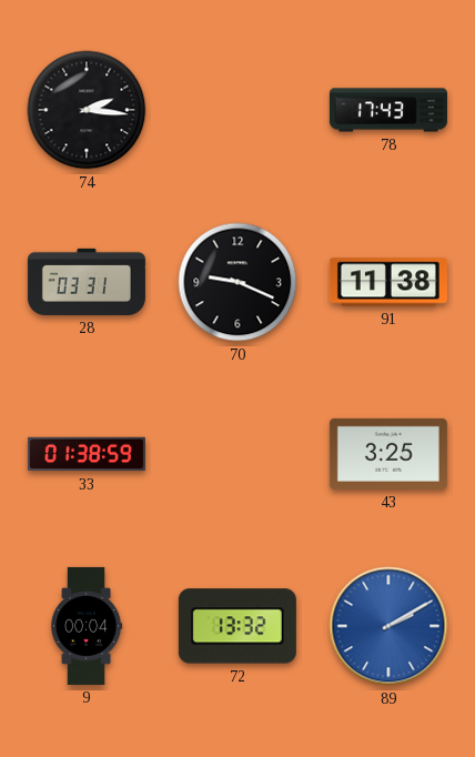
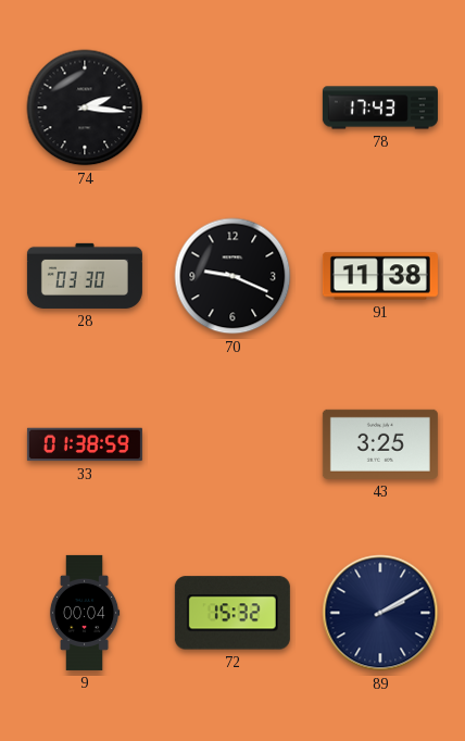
28: 03:31 -> 03:30
72: 13:32 -> 15:32
89 dial: blue -> navy
